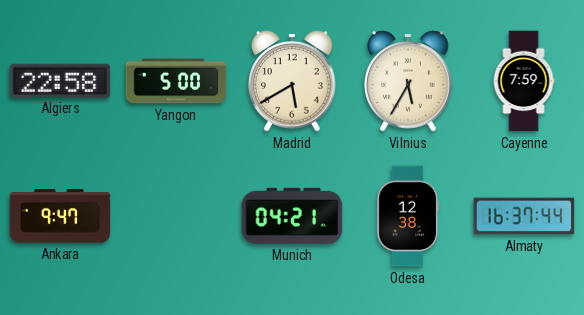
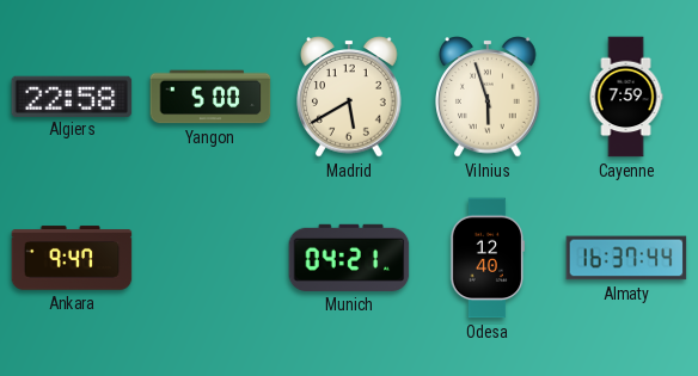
Vilnius: 5:35 -> 5:57
Odesa: 12:38 -> 12:40
